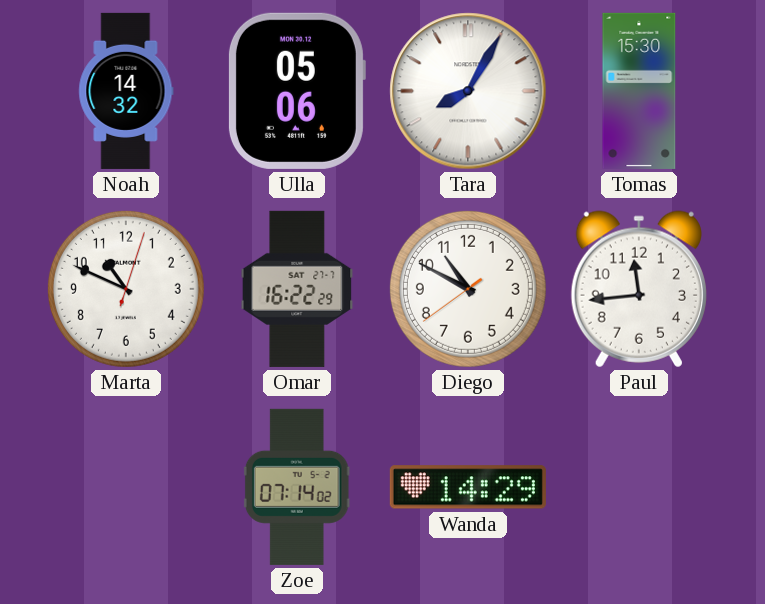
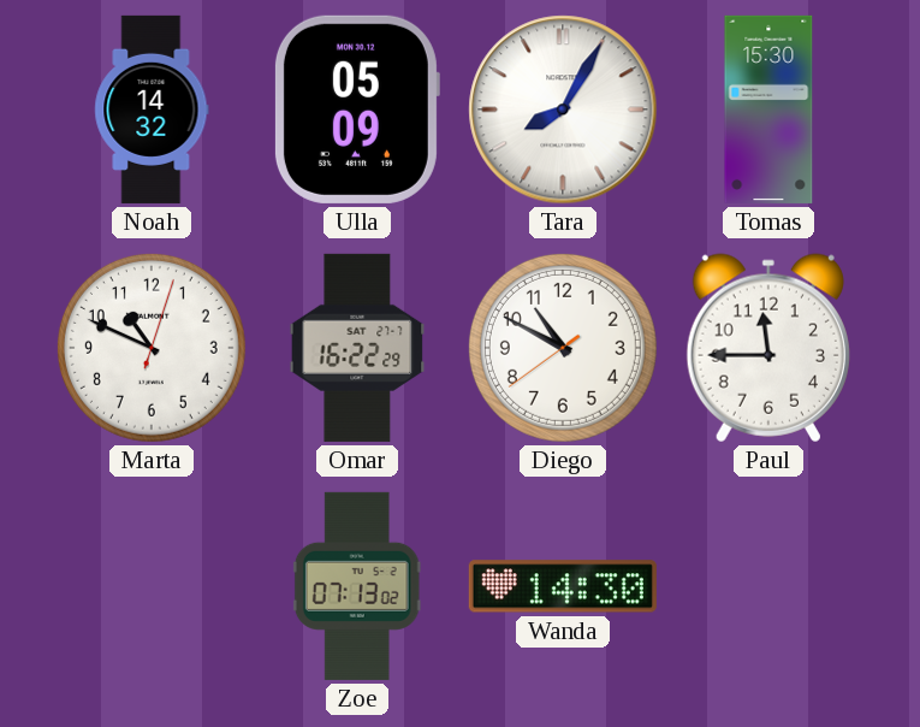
Ulla: 05:06 -> 05:09
Paul: 11:44 -> 11:45
Zoe: 07:14 -> 07:13
Wanda: 14:29 -> 14:30
